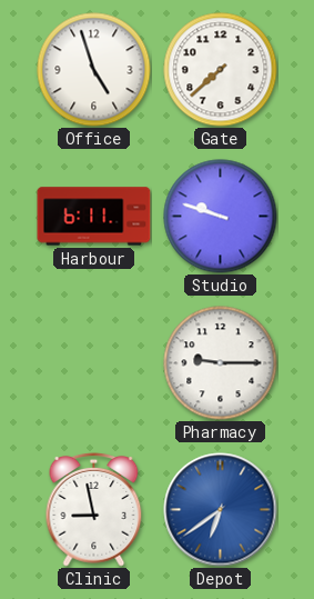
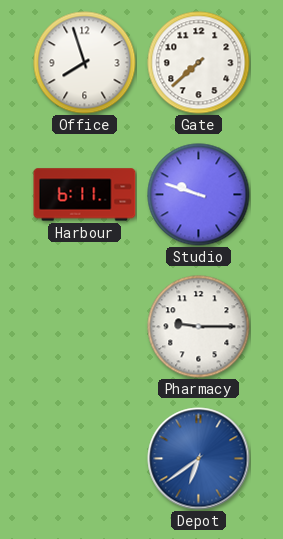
Office: 4:57 -> 7:57
Clinic: 8:58 -> none
